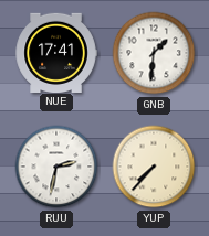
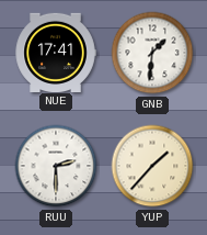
RUU: 2:32 -> 2:30
YUP: 7:37 -> 1:37
